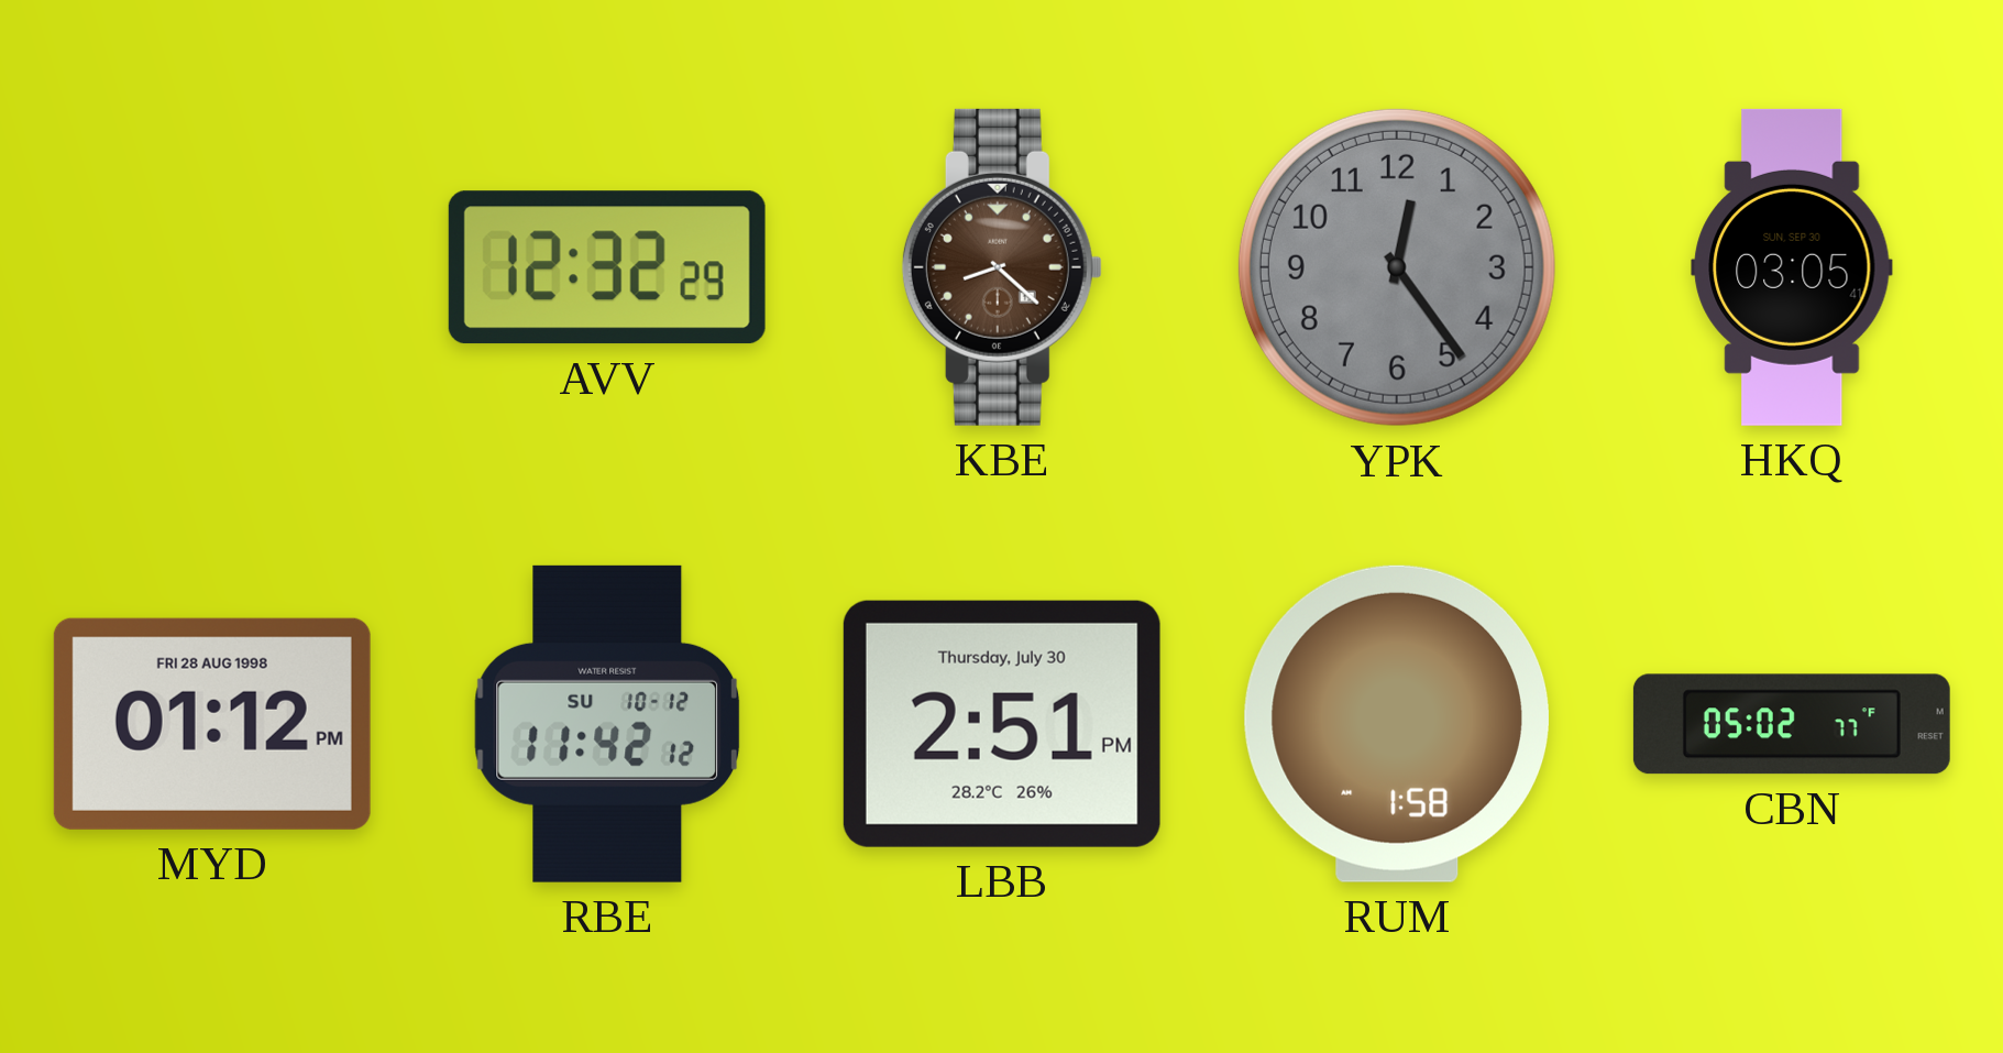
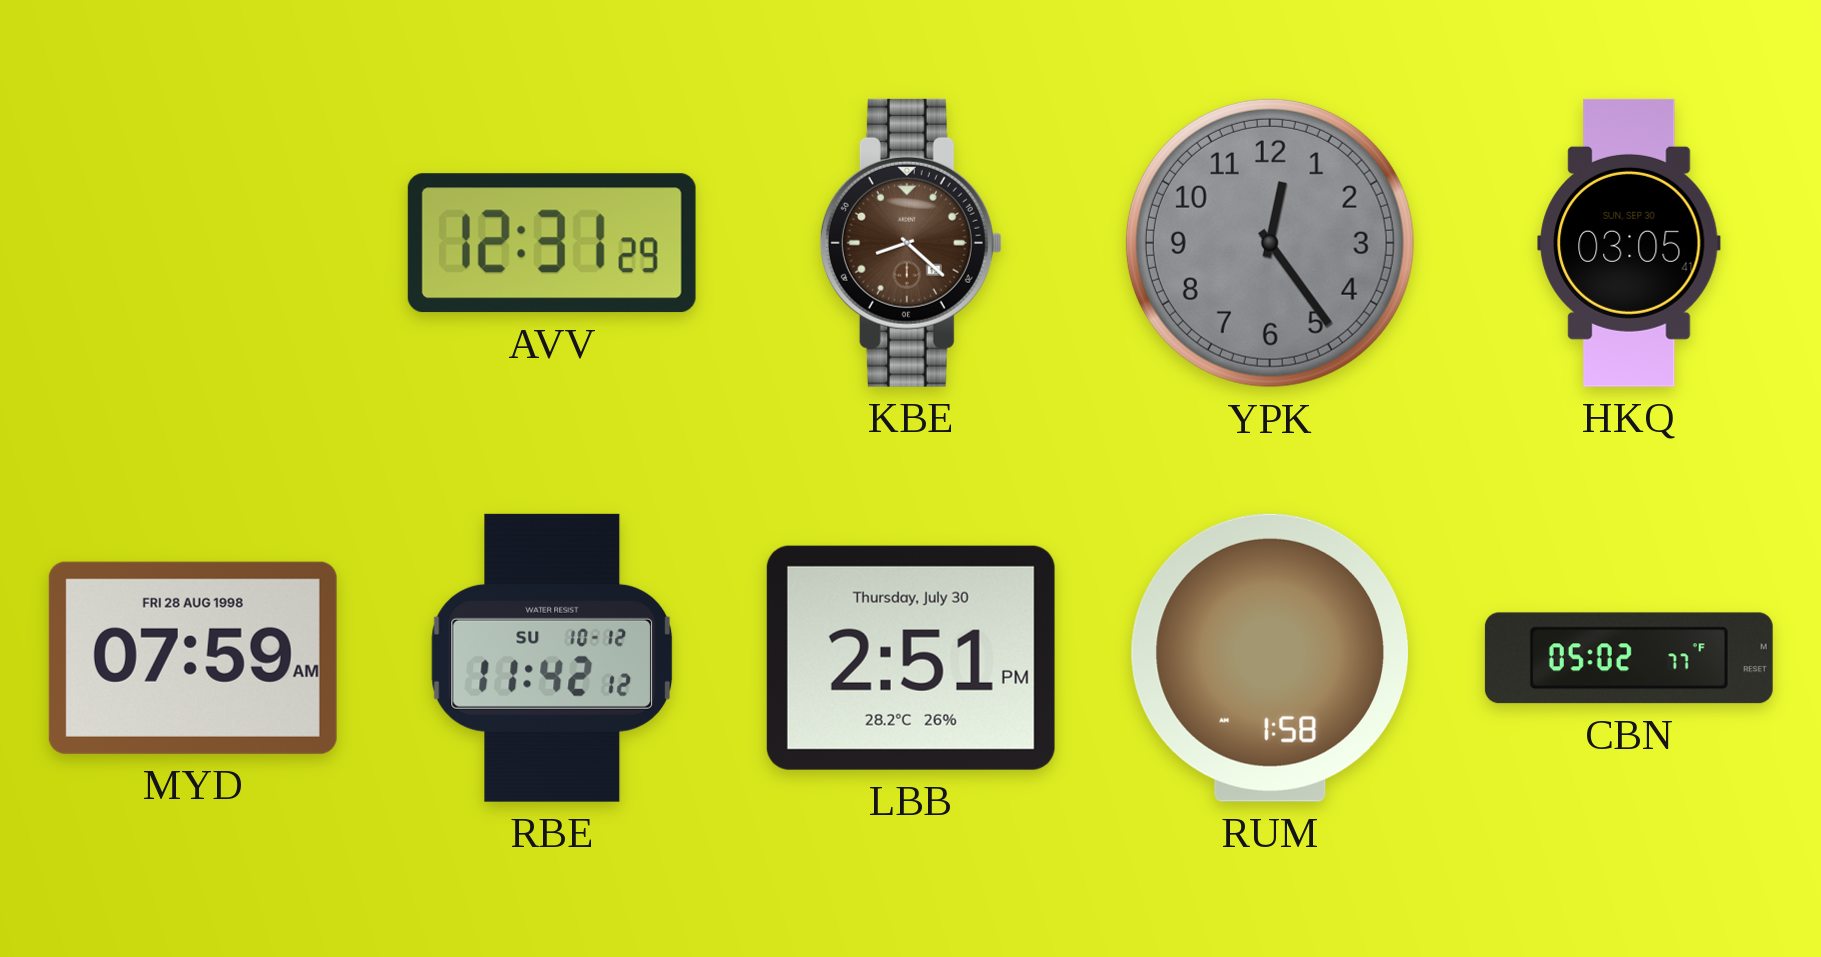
AVV: 12:32 -> 12:31
MYD: 01:12 -> 07:59
